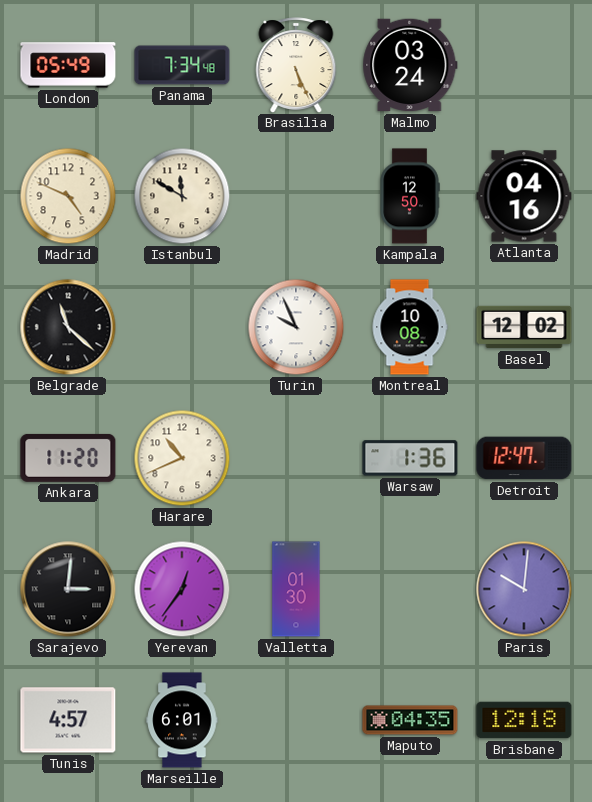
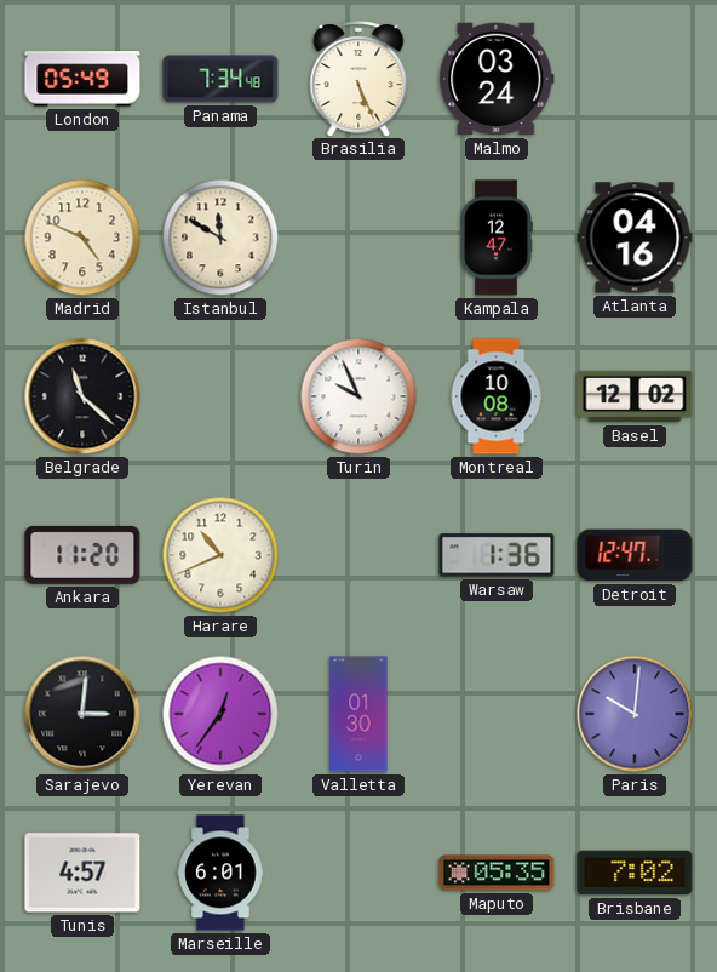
Kampala: 12:50 -> 12:47
Maputo: 04:35 -> 05:35
Brisbane: 12:18 -> 7:02
